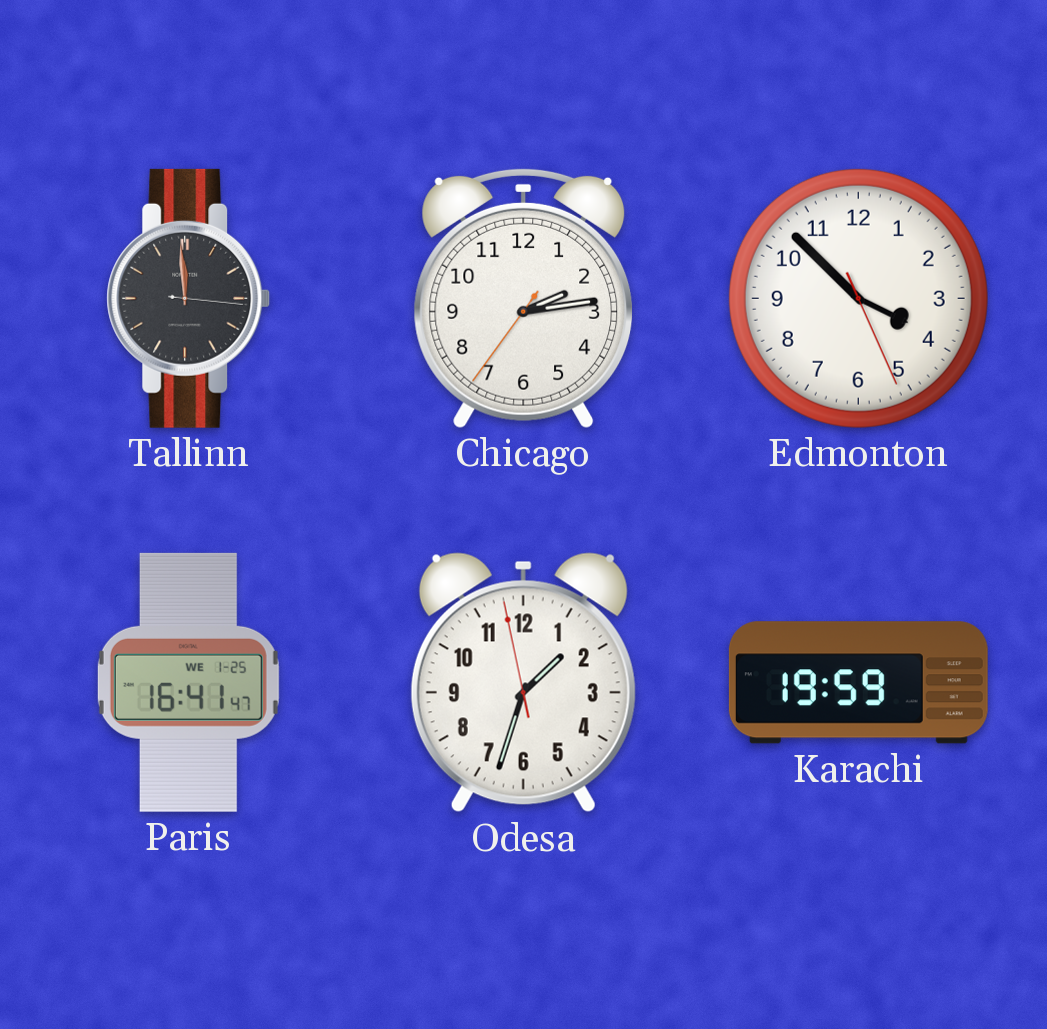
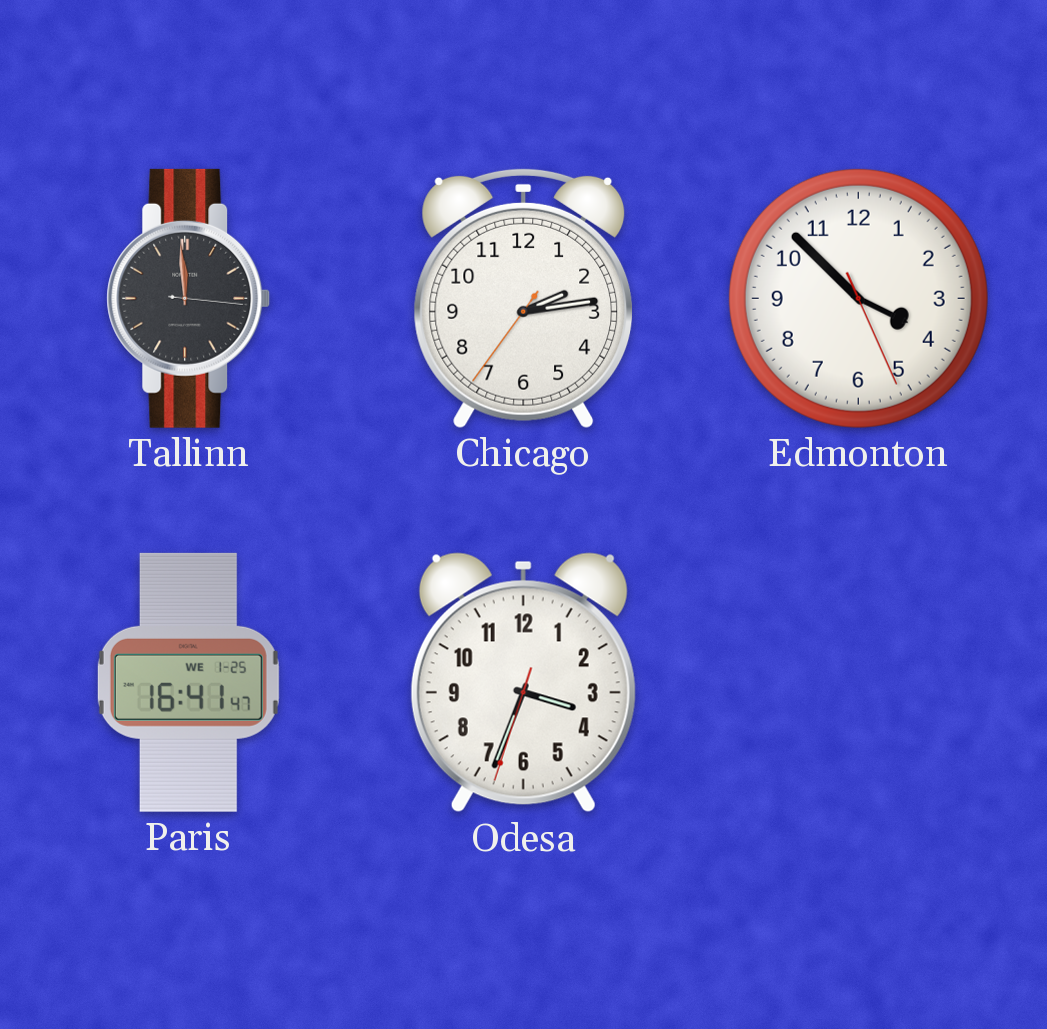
Odesa: 1:32 -> 3:33
Karachi: 19:59 -> none
